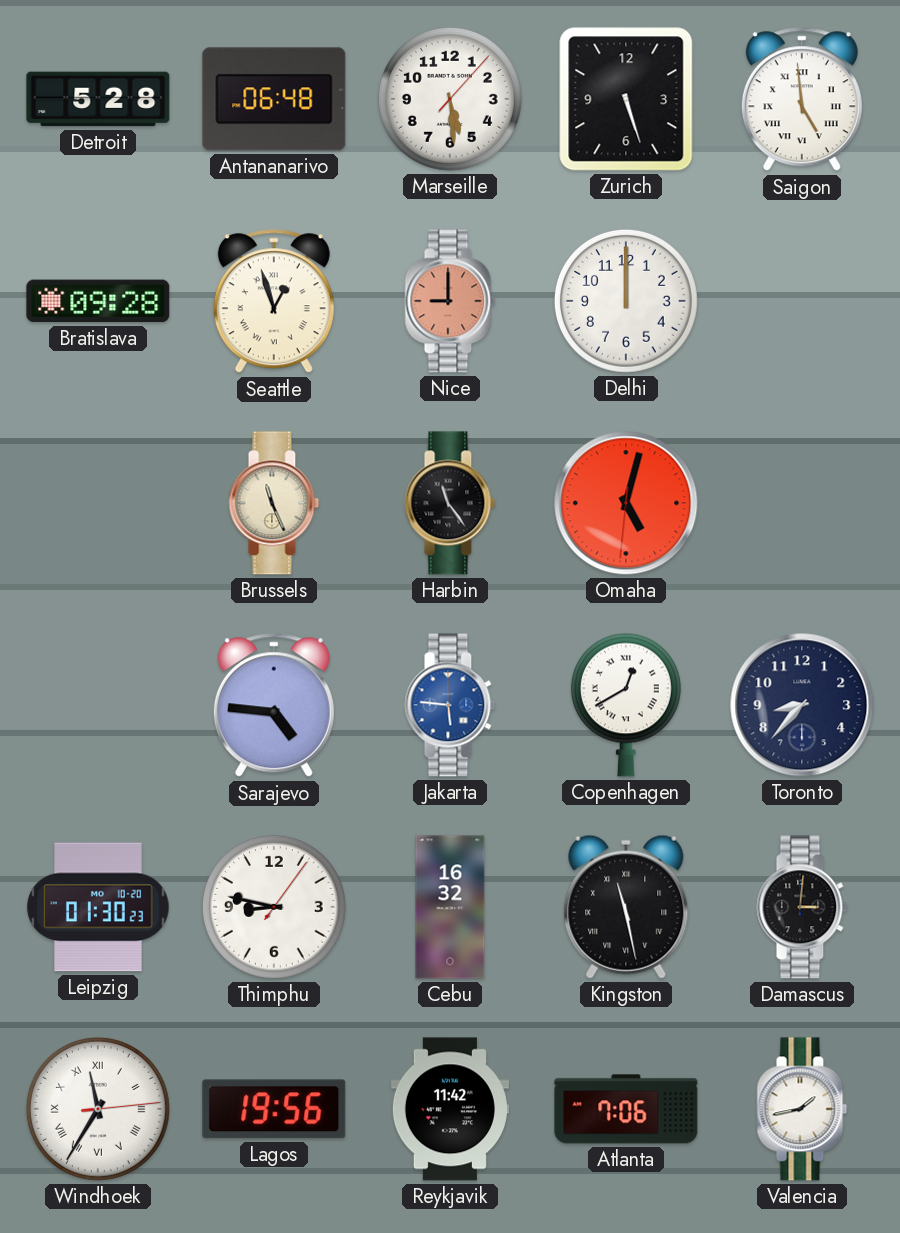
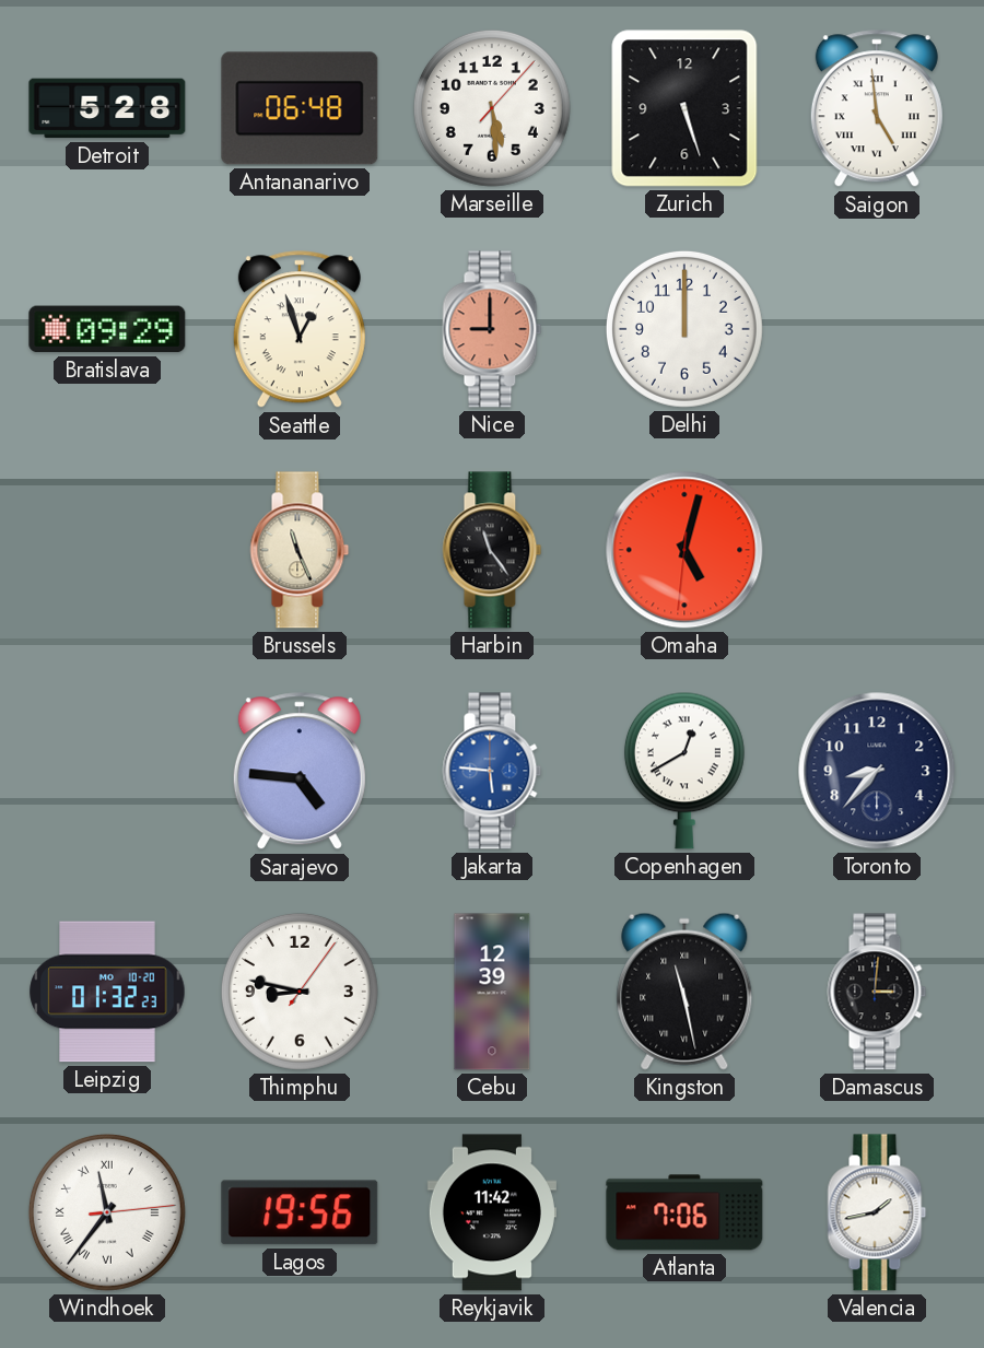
Bratislava: 09:28 -> 09:29
Leipzig: 01:30 -> 01:32
Cebu: 16:32 -> 12:39
Windhoek: 11:35 -> 11:36
